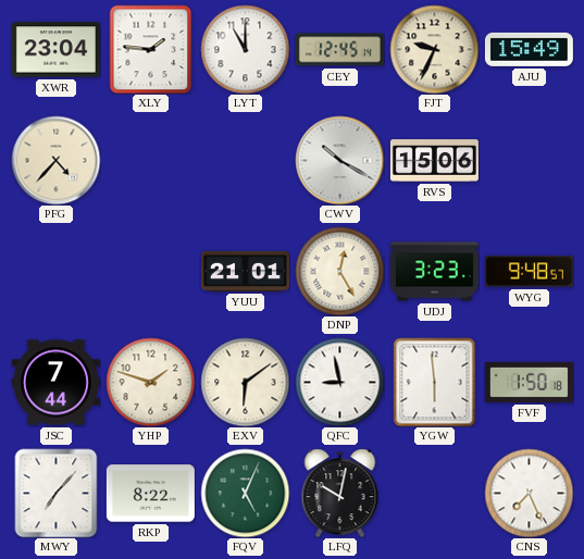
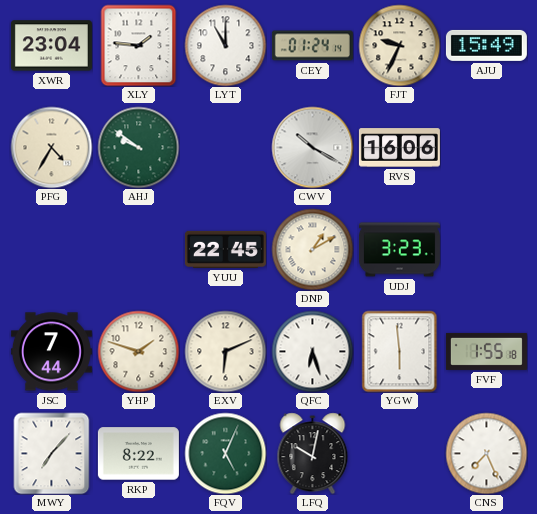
CEY: 12:45 -> 01:24
PFG: 4:37 -> 4:35
AHJ: none -> 9:51
RVS: 15:06 -> 16:06
YUU: 21:01 -> 22:45
DNP: 12:25 -> 1:10
WYG: 9:48 -> none
EXV: 6:09 -> 6:11
QFC: 8:58 -> 6:27
FVF: 1:50 -> 1:55
